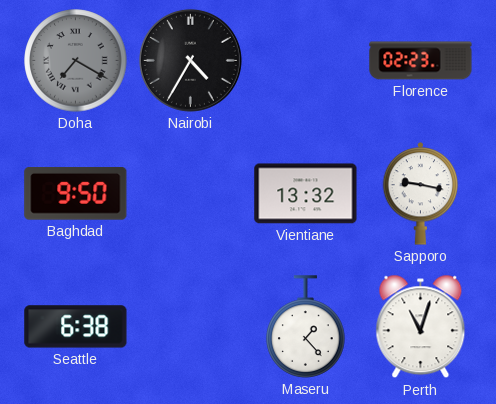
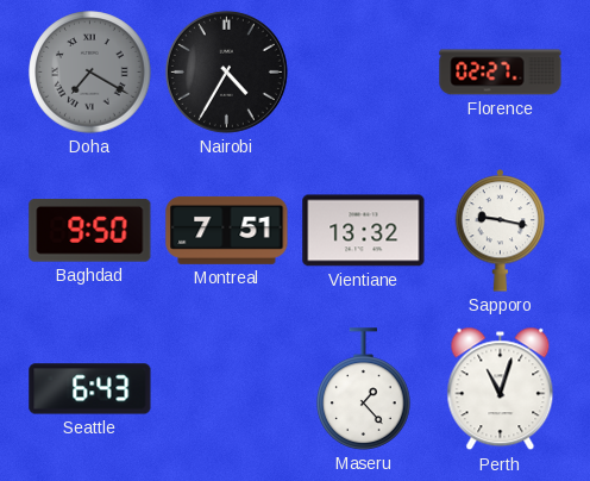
Florence: 02:23 -> 02:27
Montreal: none -> 7:51
Seattle: 6:38 -> 6:43
